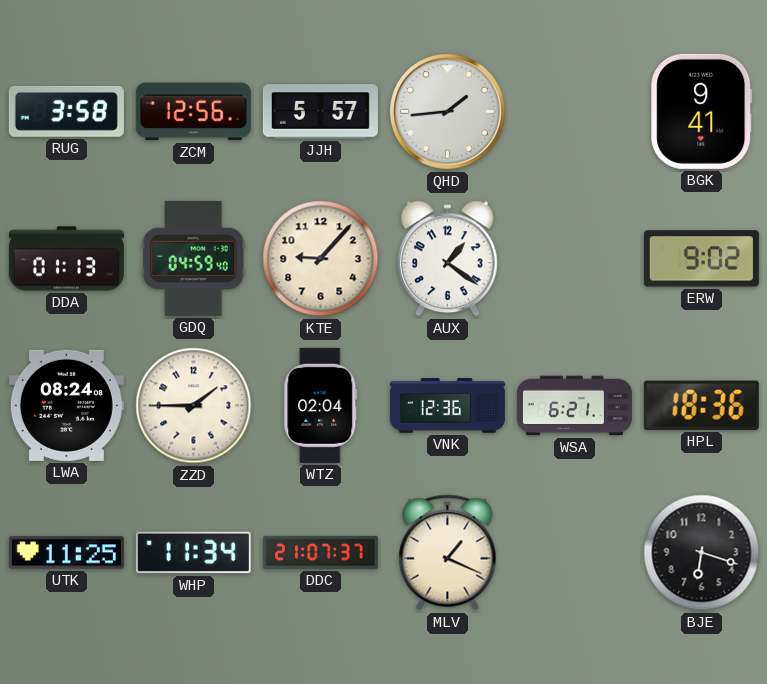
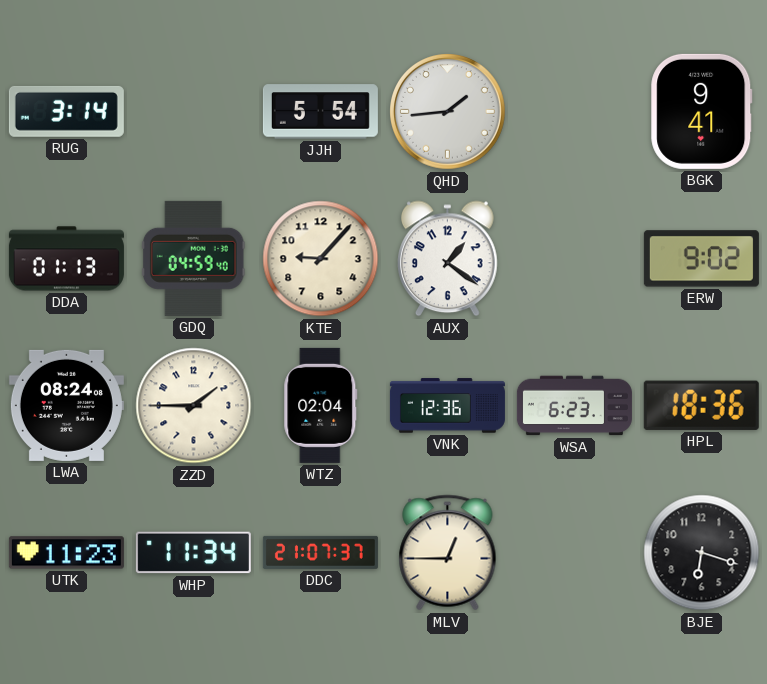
RUG: 3:58 -> 3:14
ZCM: 12:56 -> none
JJH: 5:57 -> 5:54
WSA: 6:21 -> 6:23
UTK: 11:25 -> 11:23
MLV: 1:19 -> 12:45
